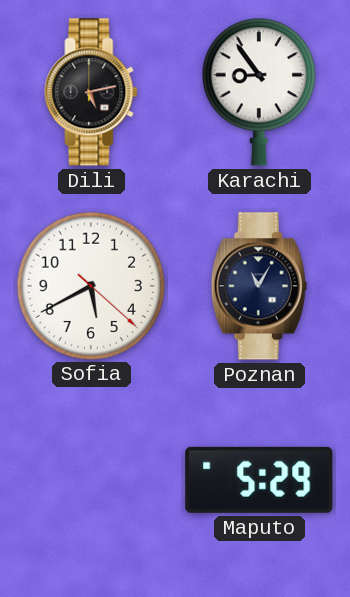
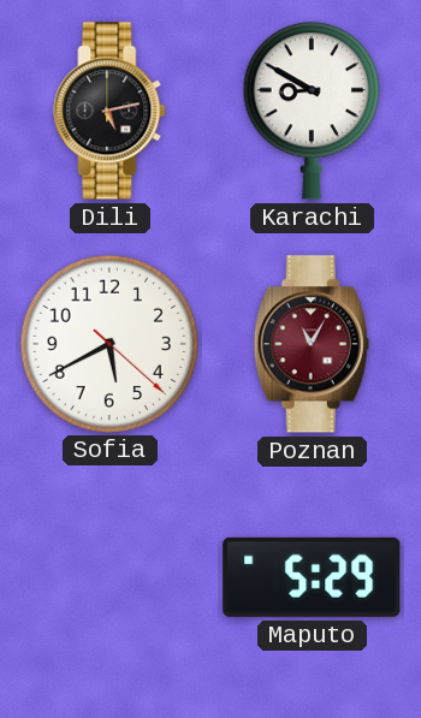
Karachi: 8:54 -> 8:50
Poznan dial: navy -> burgundy
